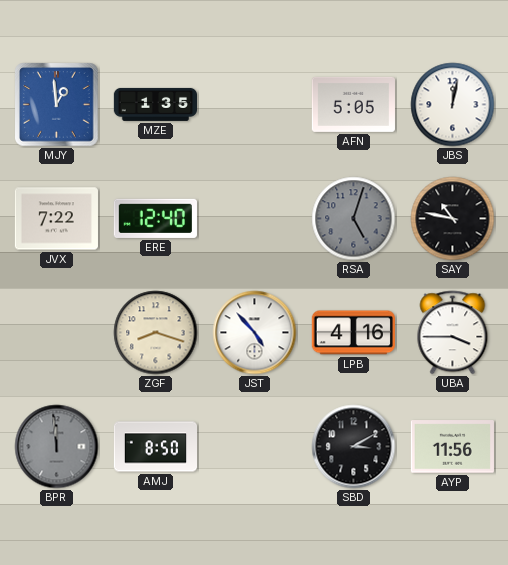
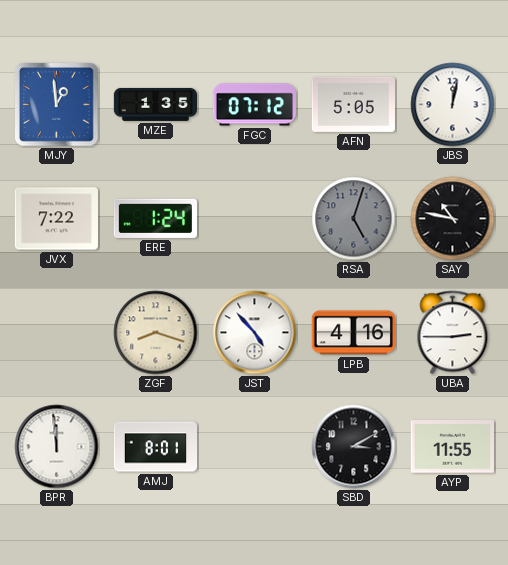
FGC: none -> 07:12
ERE: 12:40 -> 1:24
UBA: 3:45 -> 2:45
BPR dial: grey -> white
AMJ: 8:50 -> 8:01
AYP: 11:56 -> 11:55
